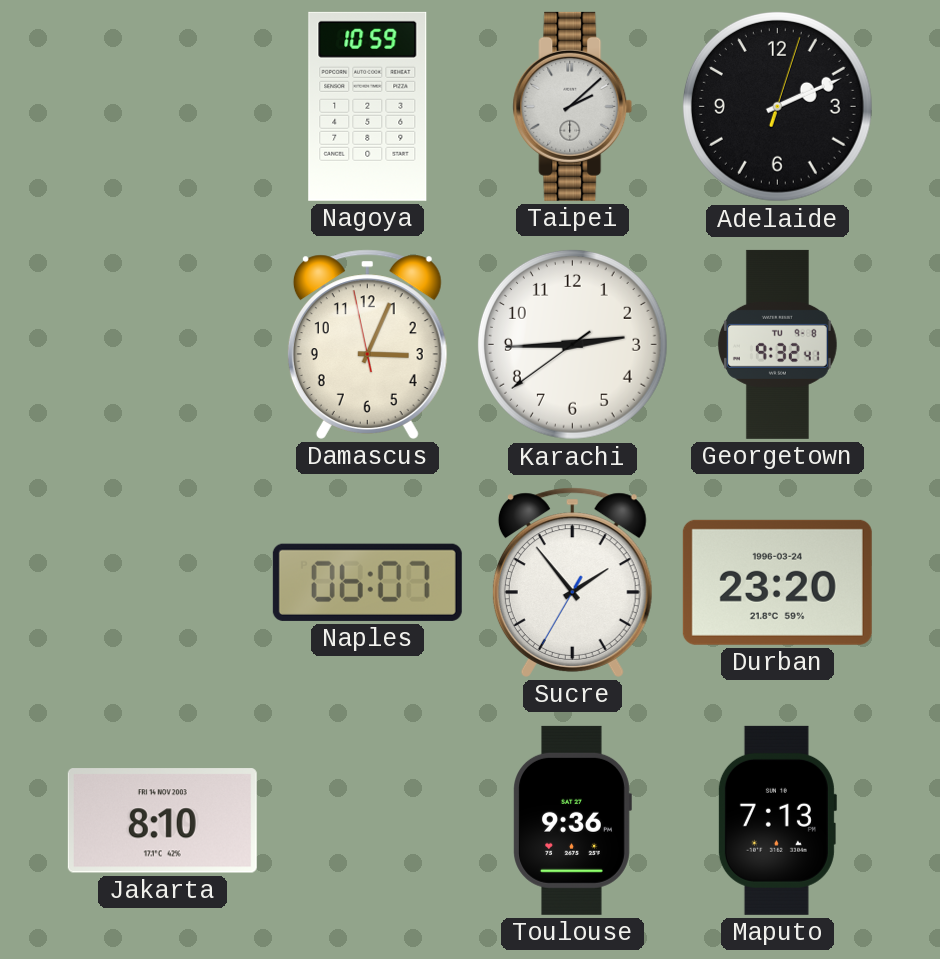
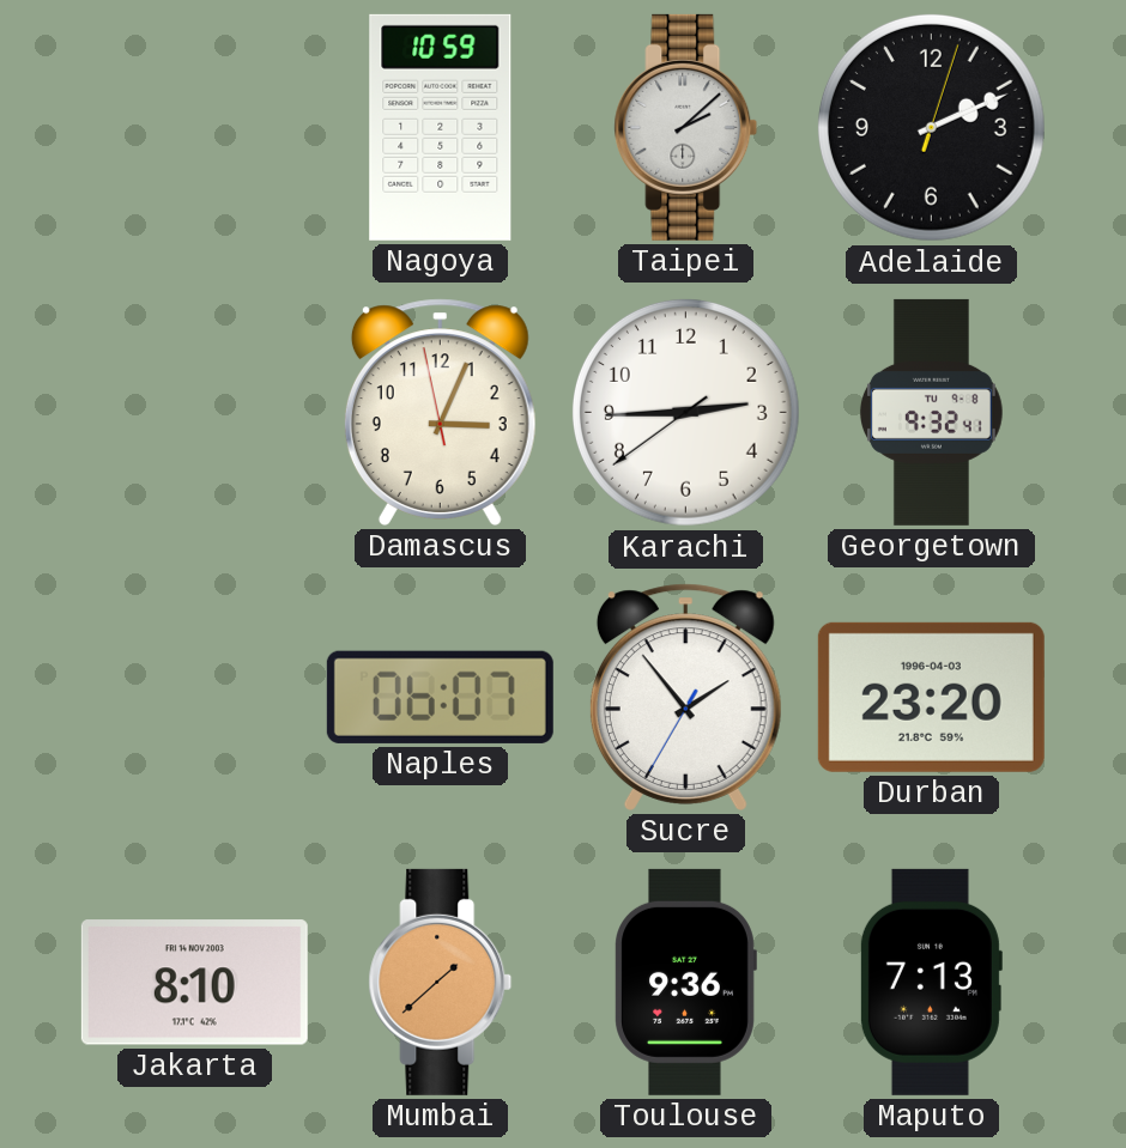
Durban date: 1996-03-24 -> 1996-04-03
Mumbai: none -> 1:38
